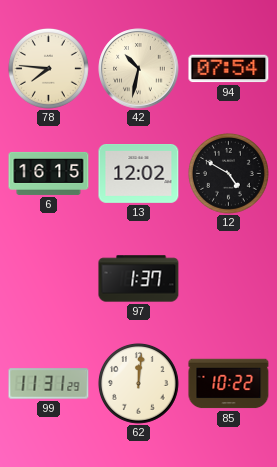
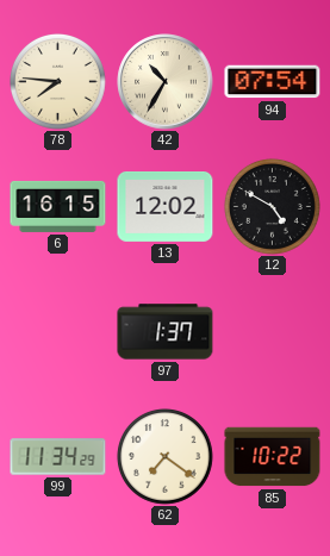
42: 10:32 -> 10:35
99: 11:31 -> 11:34
62: 12:01 -> 7:21
